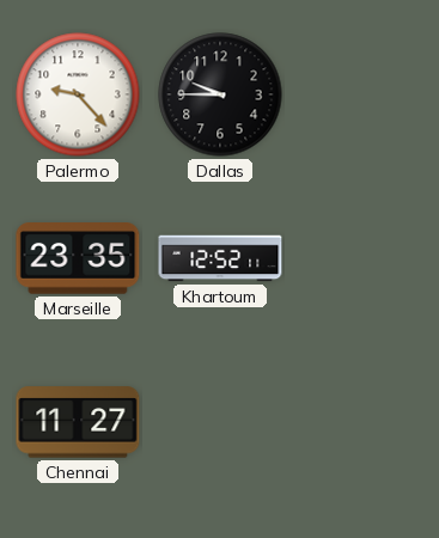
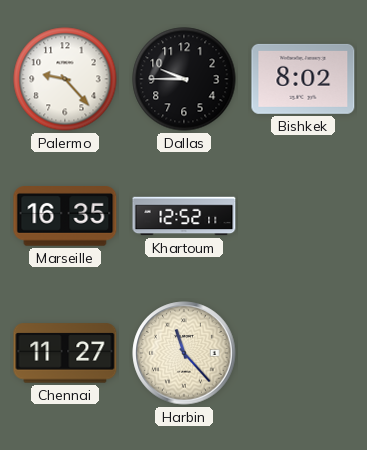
Bishkek: none -> 8:02
Marseille: 23:35 -> 16:35
Harbin: none -> 11:23
